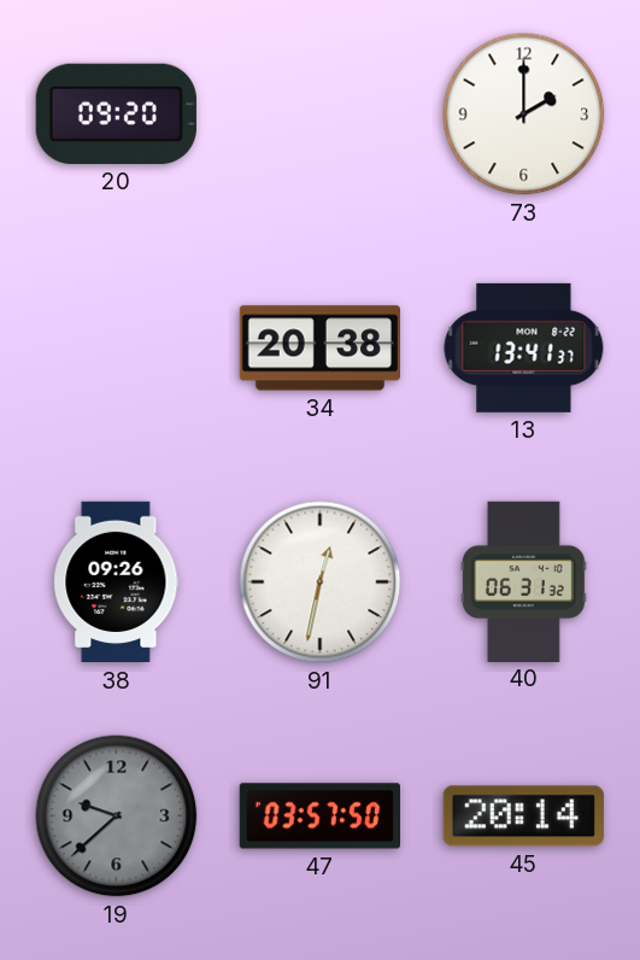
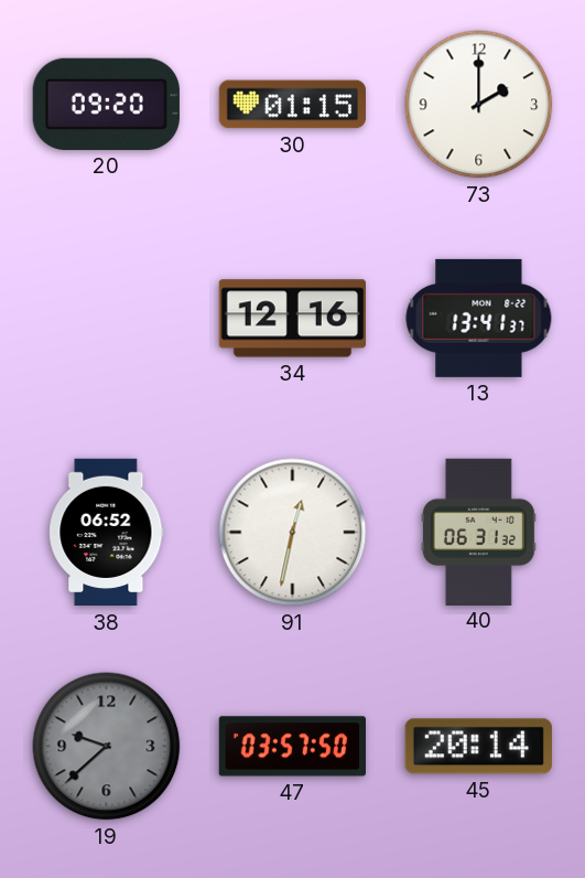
30: none -> 01:15
34: 20:38 -> 12:16
38: 09:26 -> 06:52
